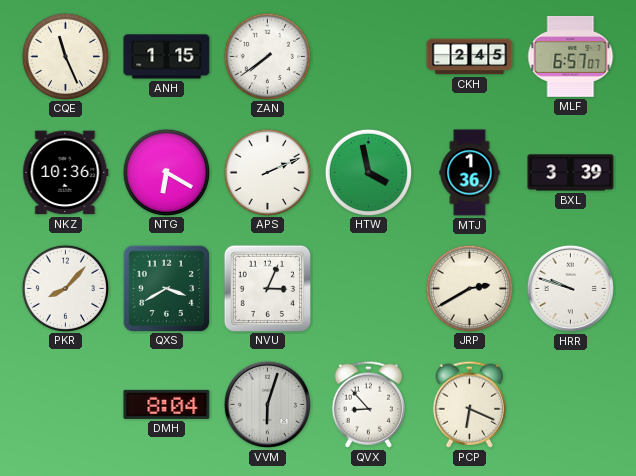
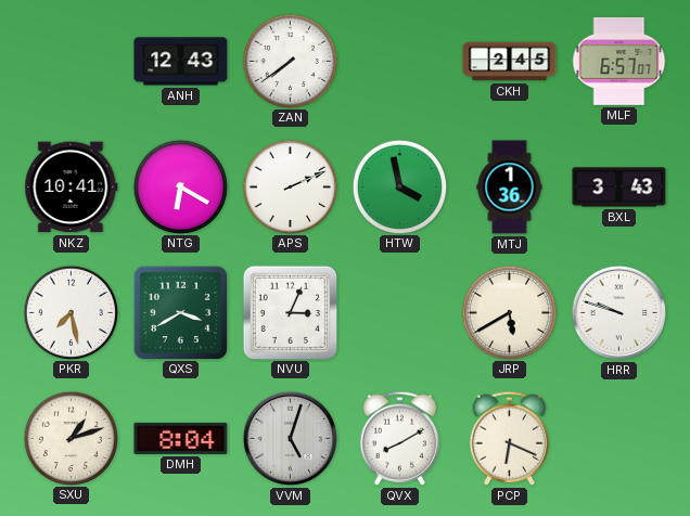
CQE: 11:26 -> none
ANH: 1:15 -> 12:43
NKZ: 10:36 -> 10:41
BXL: 3:39 -> 3:43
PKR: 8:07 -> 7:28
JRP: 2:40 -> 5:40
SXU: none -> 1:12
VVM: 6:03 -> 5:03
QVX: 8:53 -> 8:10
